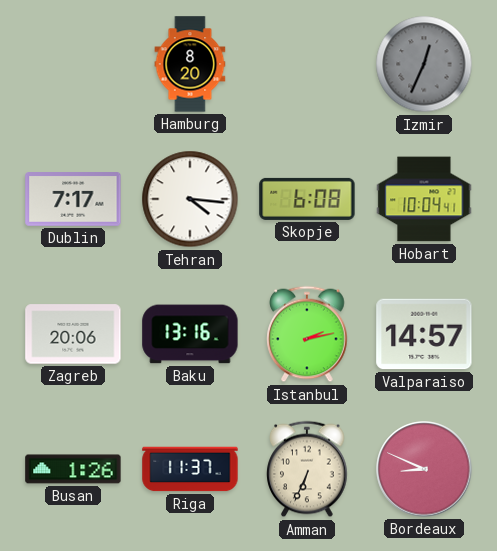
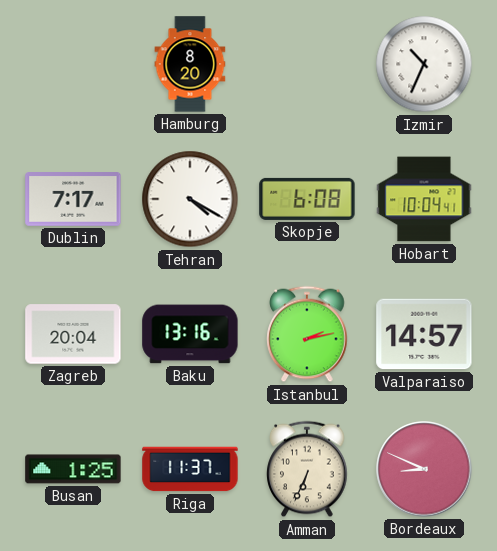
Izmir: 12:34 -> 10:34
Izmir dial: grey -> white
Tehran: 4:16 -> 4:20
Zagreb: 20:06 -> 20:04
Busan: 1:26 -> 1:25
